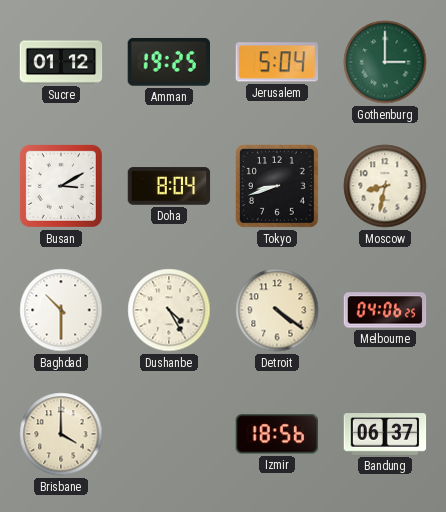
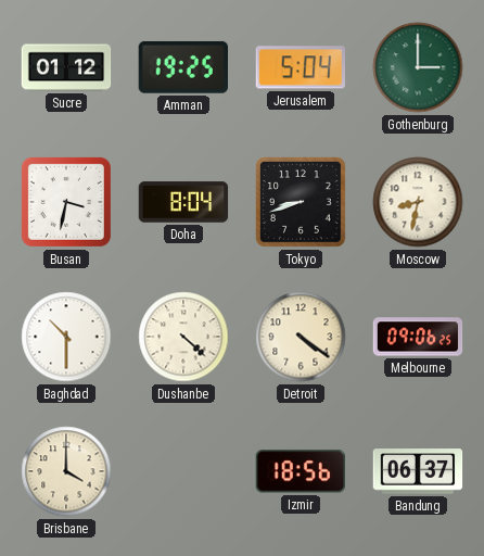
Busan: 3:10 -> 3:32
Dushanbe: 4:25 -> 4:22
Melbourne: 04:06 -> 09:06
